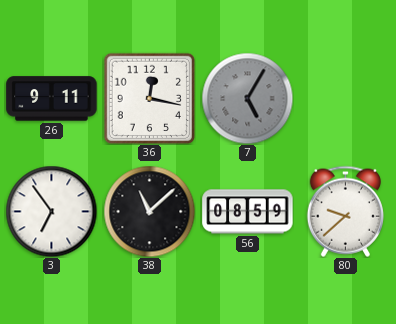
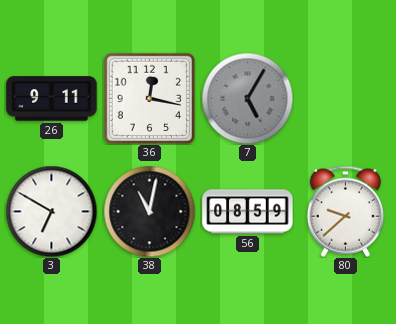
3: 6:54 -> 6:50
38: 11:08 -> 11:02
